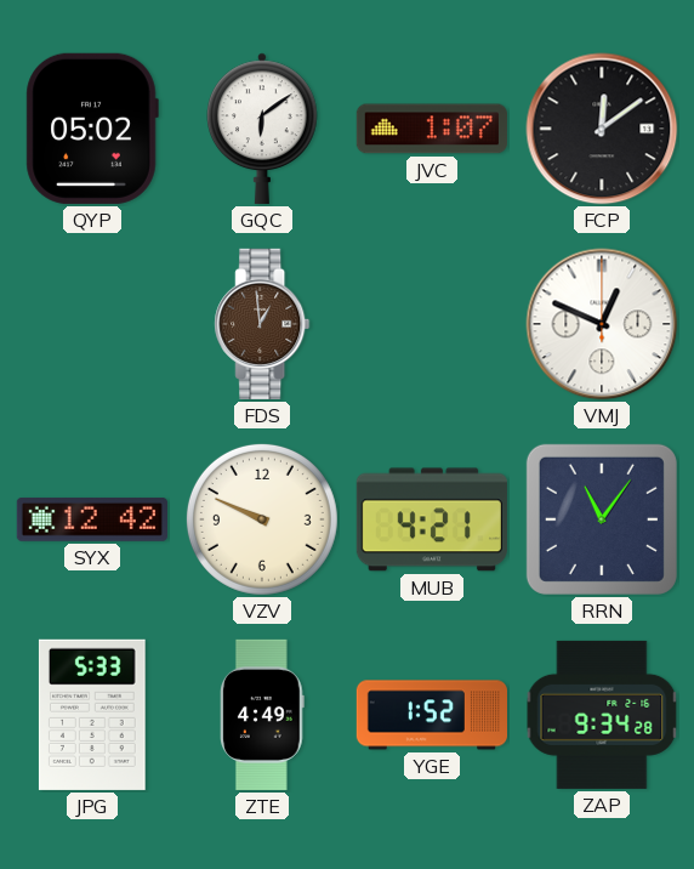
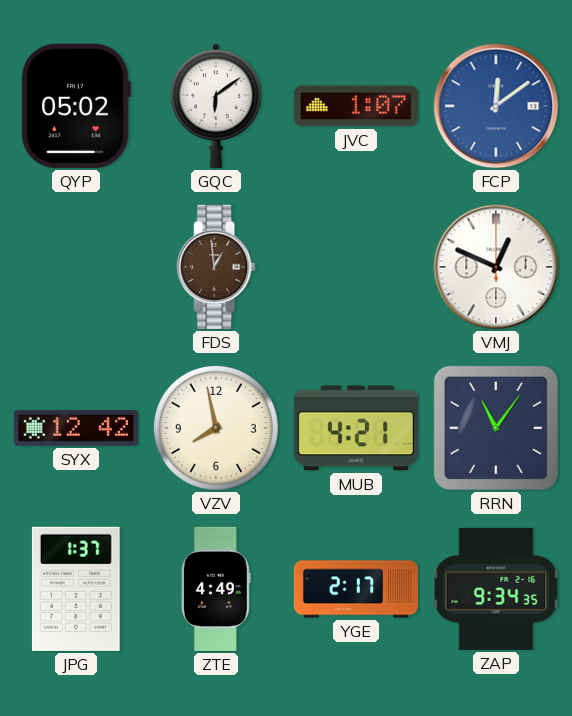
FCP dial: black -> blue
VZV: 9:49 -> 7:58
JPG: 5:33 -> 1:37
YGE: 1:52 -> 2:17
ZAP: 9:34:28 -> 9:34:35
